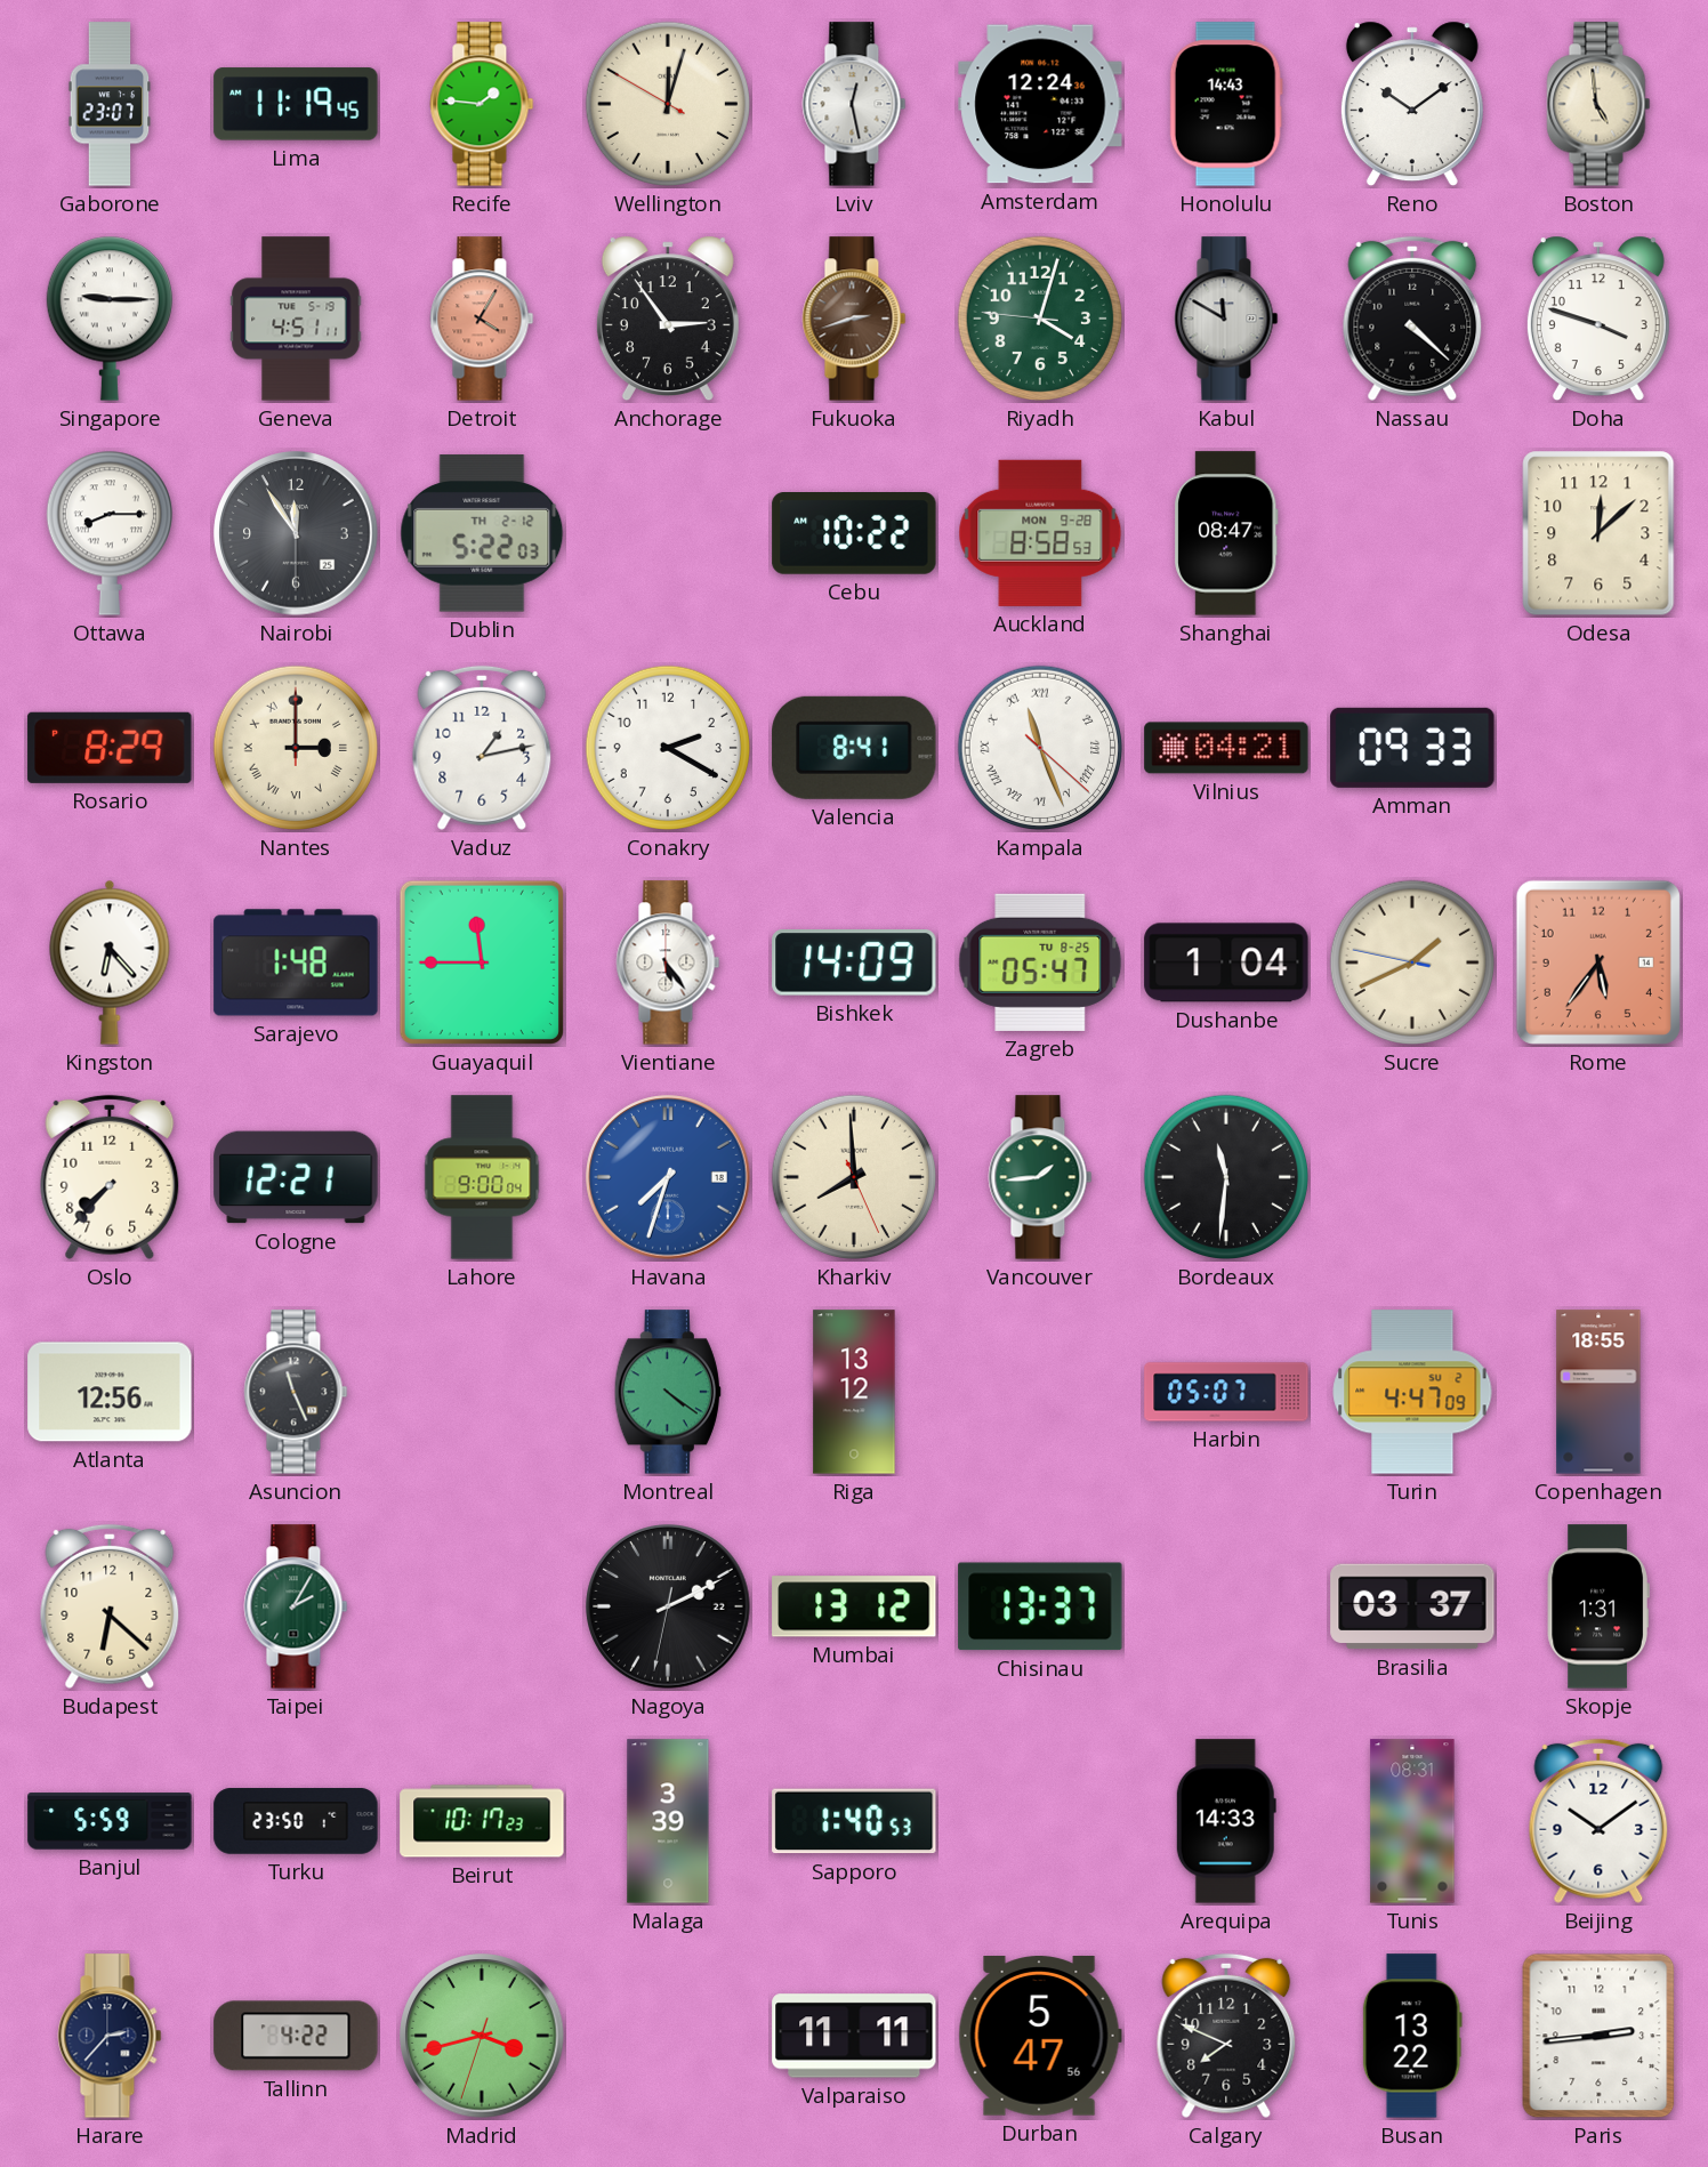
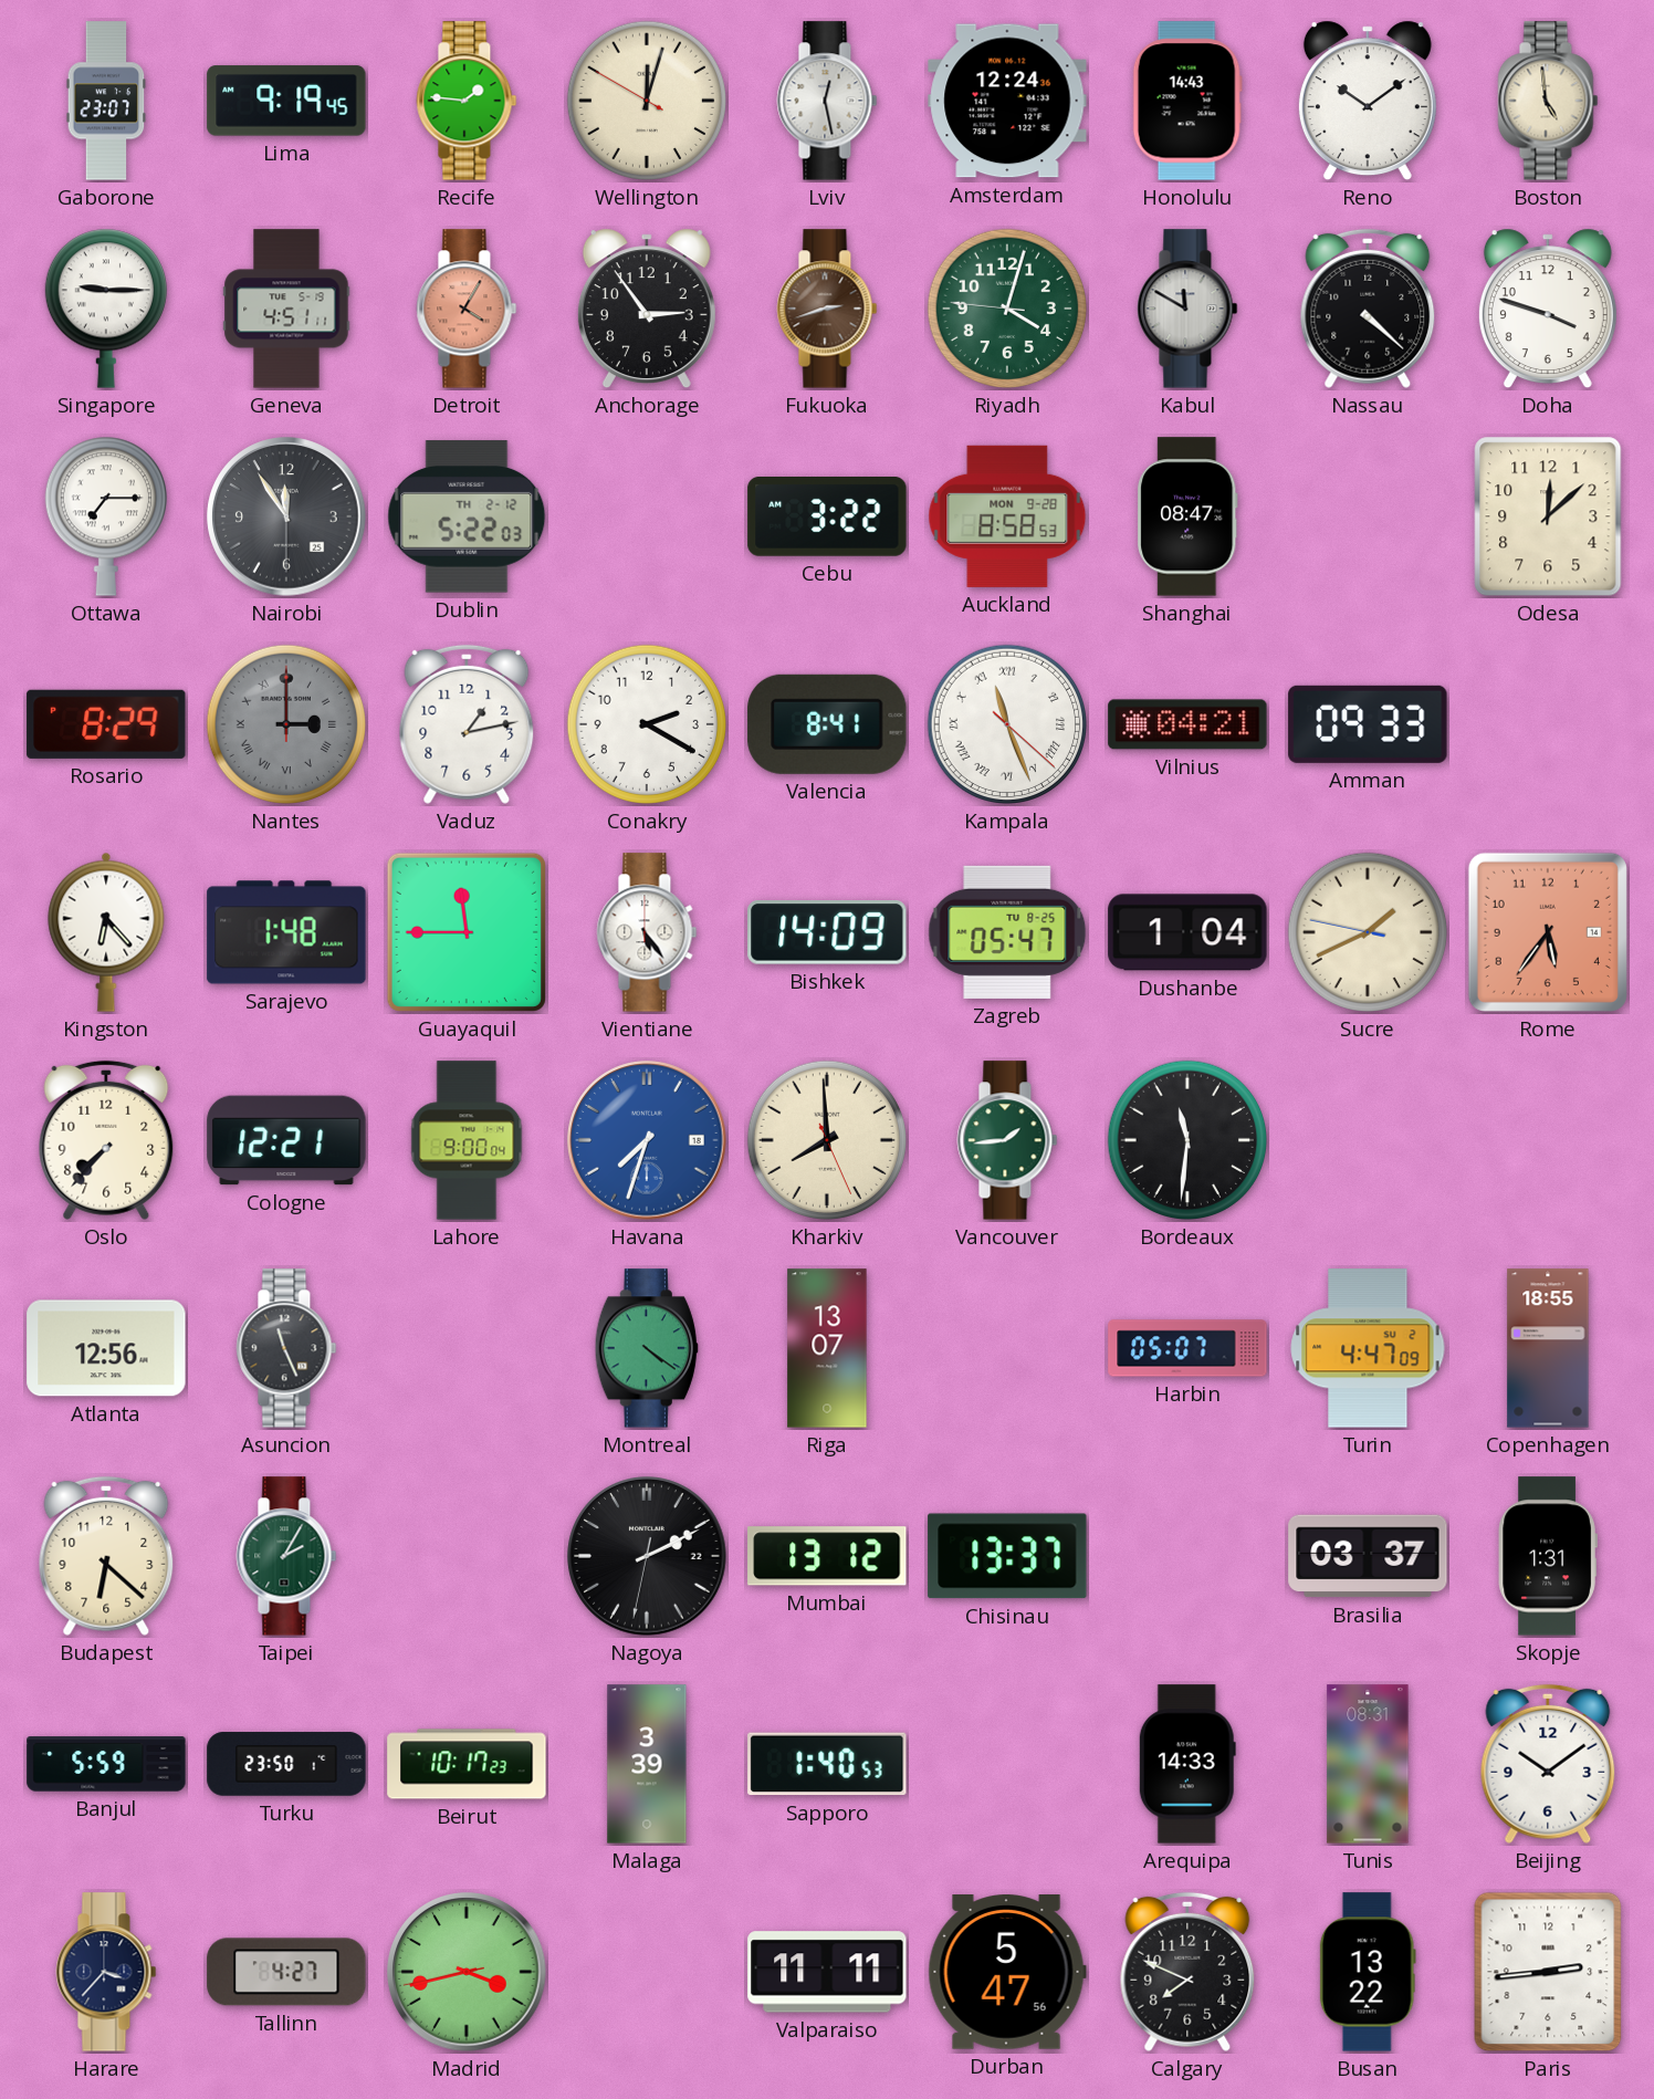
Lima: 11:19 -> 9:19
Ottawa: 8:15 -> 7:15
Cebu: 10:22 -> 3:22
Nantes dial: cream -> grey
Riga: 13:12 -> 13:07
Harare: 2:37 -> 3:37
Tallinn: 4:22 -> 4:27
Madrid: 3:42:33 -> 3:42:43
